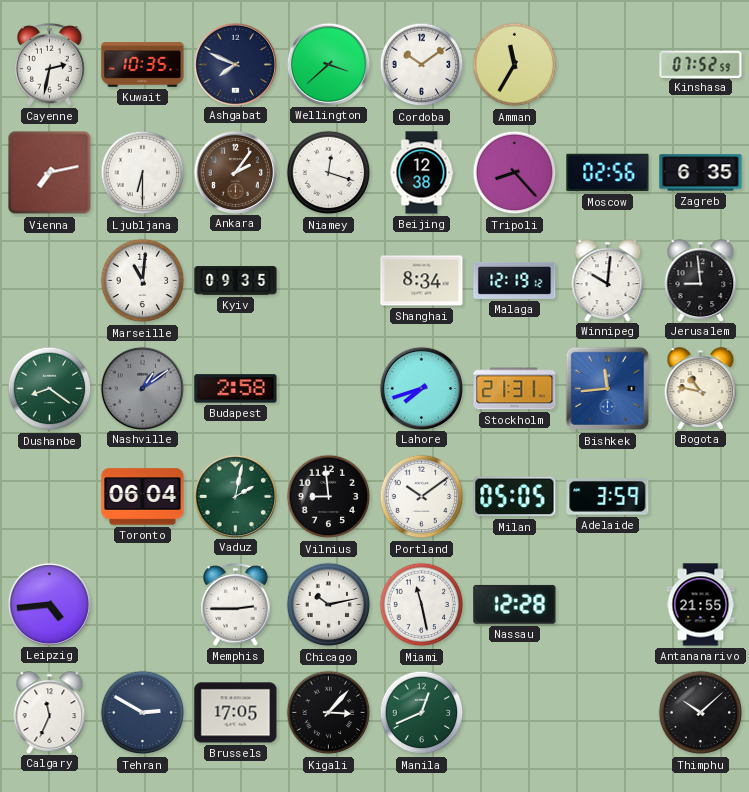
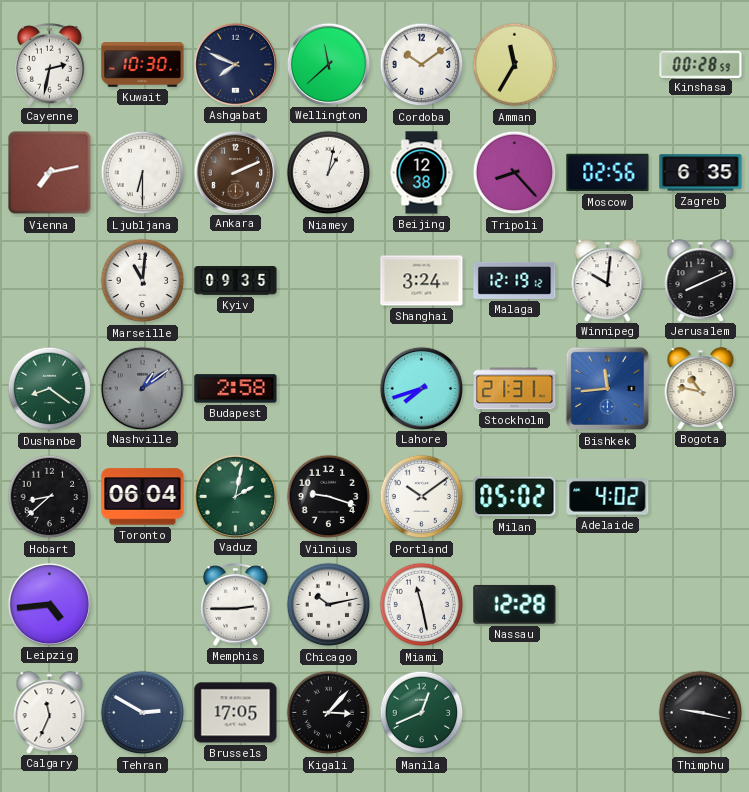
Kuwait: 10:35 -> 10:30
Wellington: 3:38 -> 11:38
Kinshasa: 07:52 -> 00:28
Ankara: 2:06 -> 2:11
Niamey: 12:18 -> 1:02
Shanghai: 8:34 -> 3:24
Jerusalem: 8:59 -> 8:11
Hobart: none -> 8:38
Vilnius: 8:59 -> 9:18
Milan: 05:05 -> 05:02
Adelaide: 3:59 -> 4:02
Antananarivo: 21:55 -> none
Thimphu: 10:08 -> 9:17
